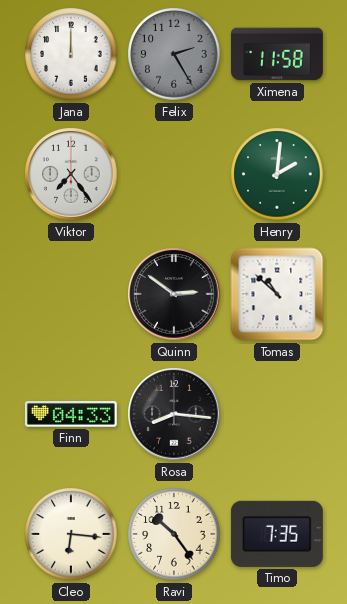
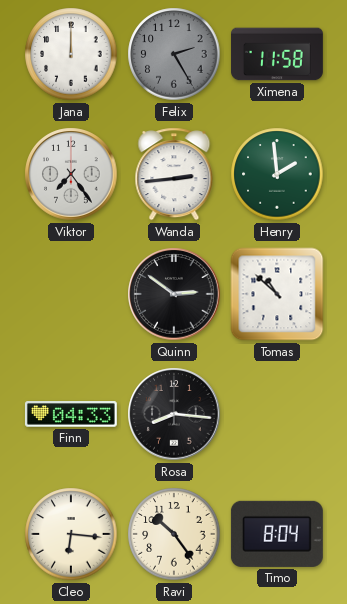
Wanda: none -> 2:44
Henry: 2:01 -> 1:59
Timo: 7:35 -> 8:04
